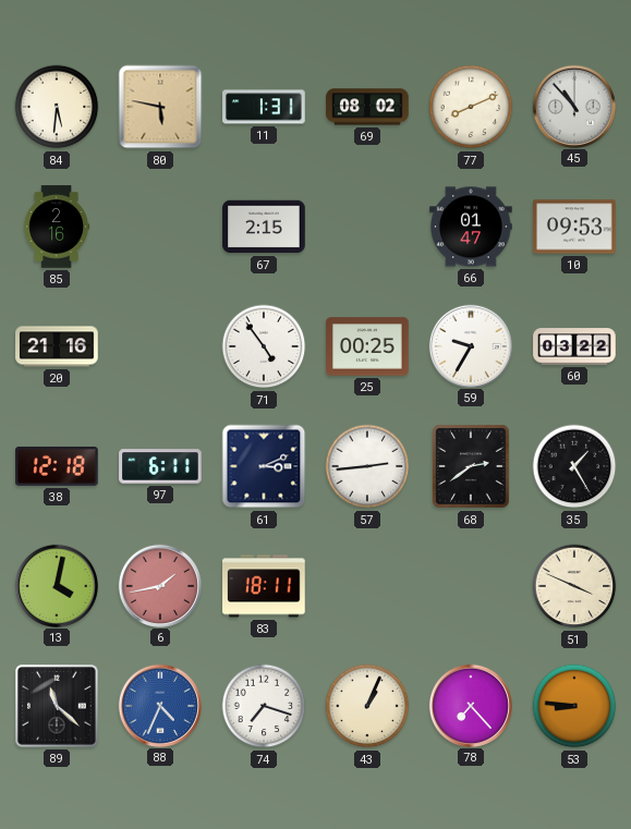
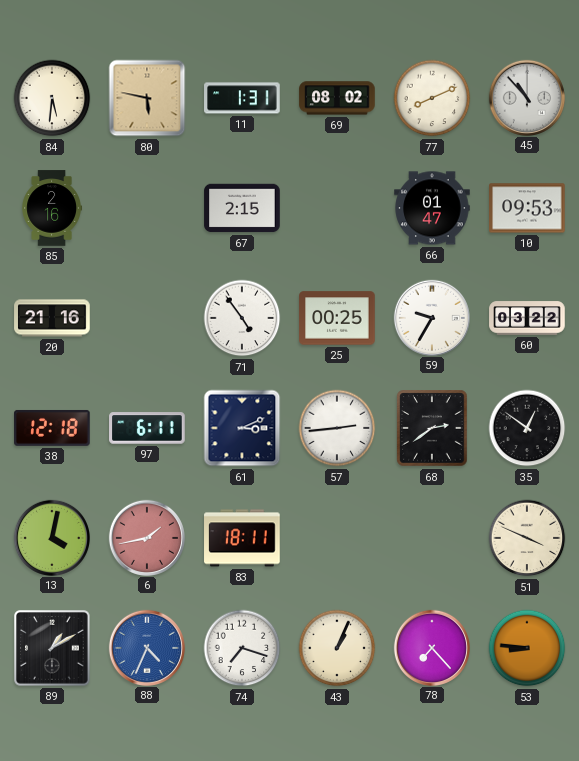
35: 1:25 -> 12:51
89: 11:22 -> 1:10
